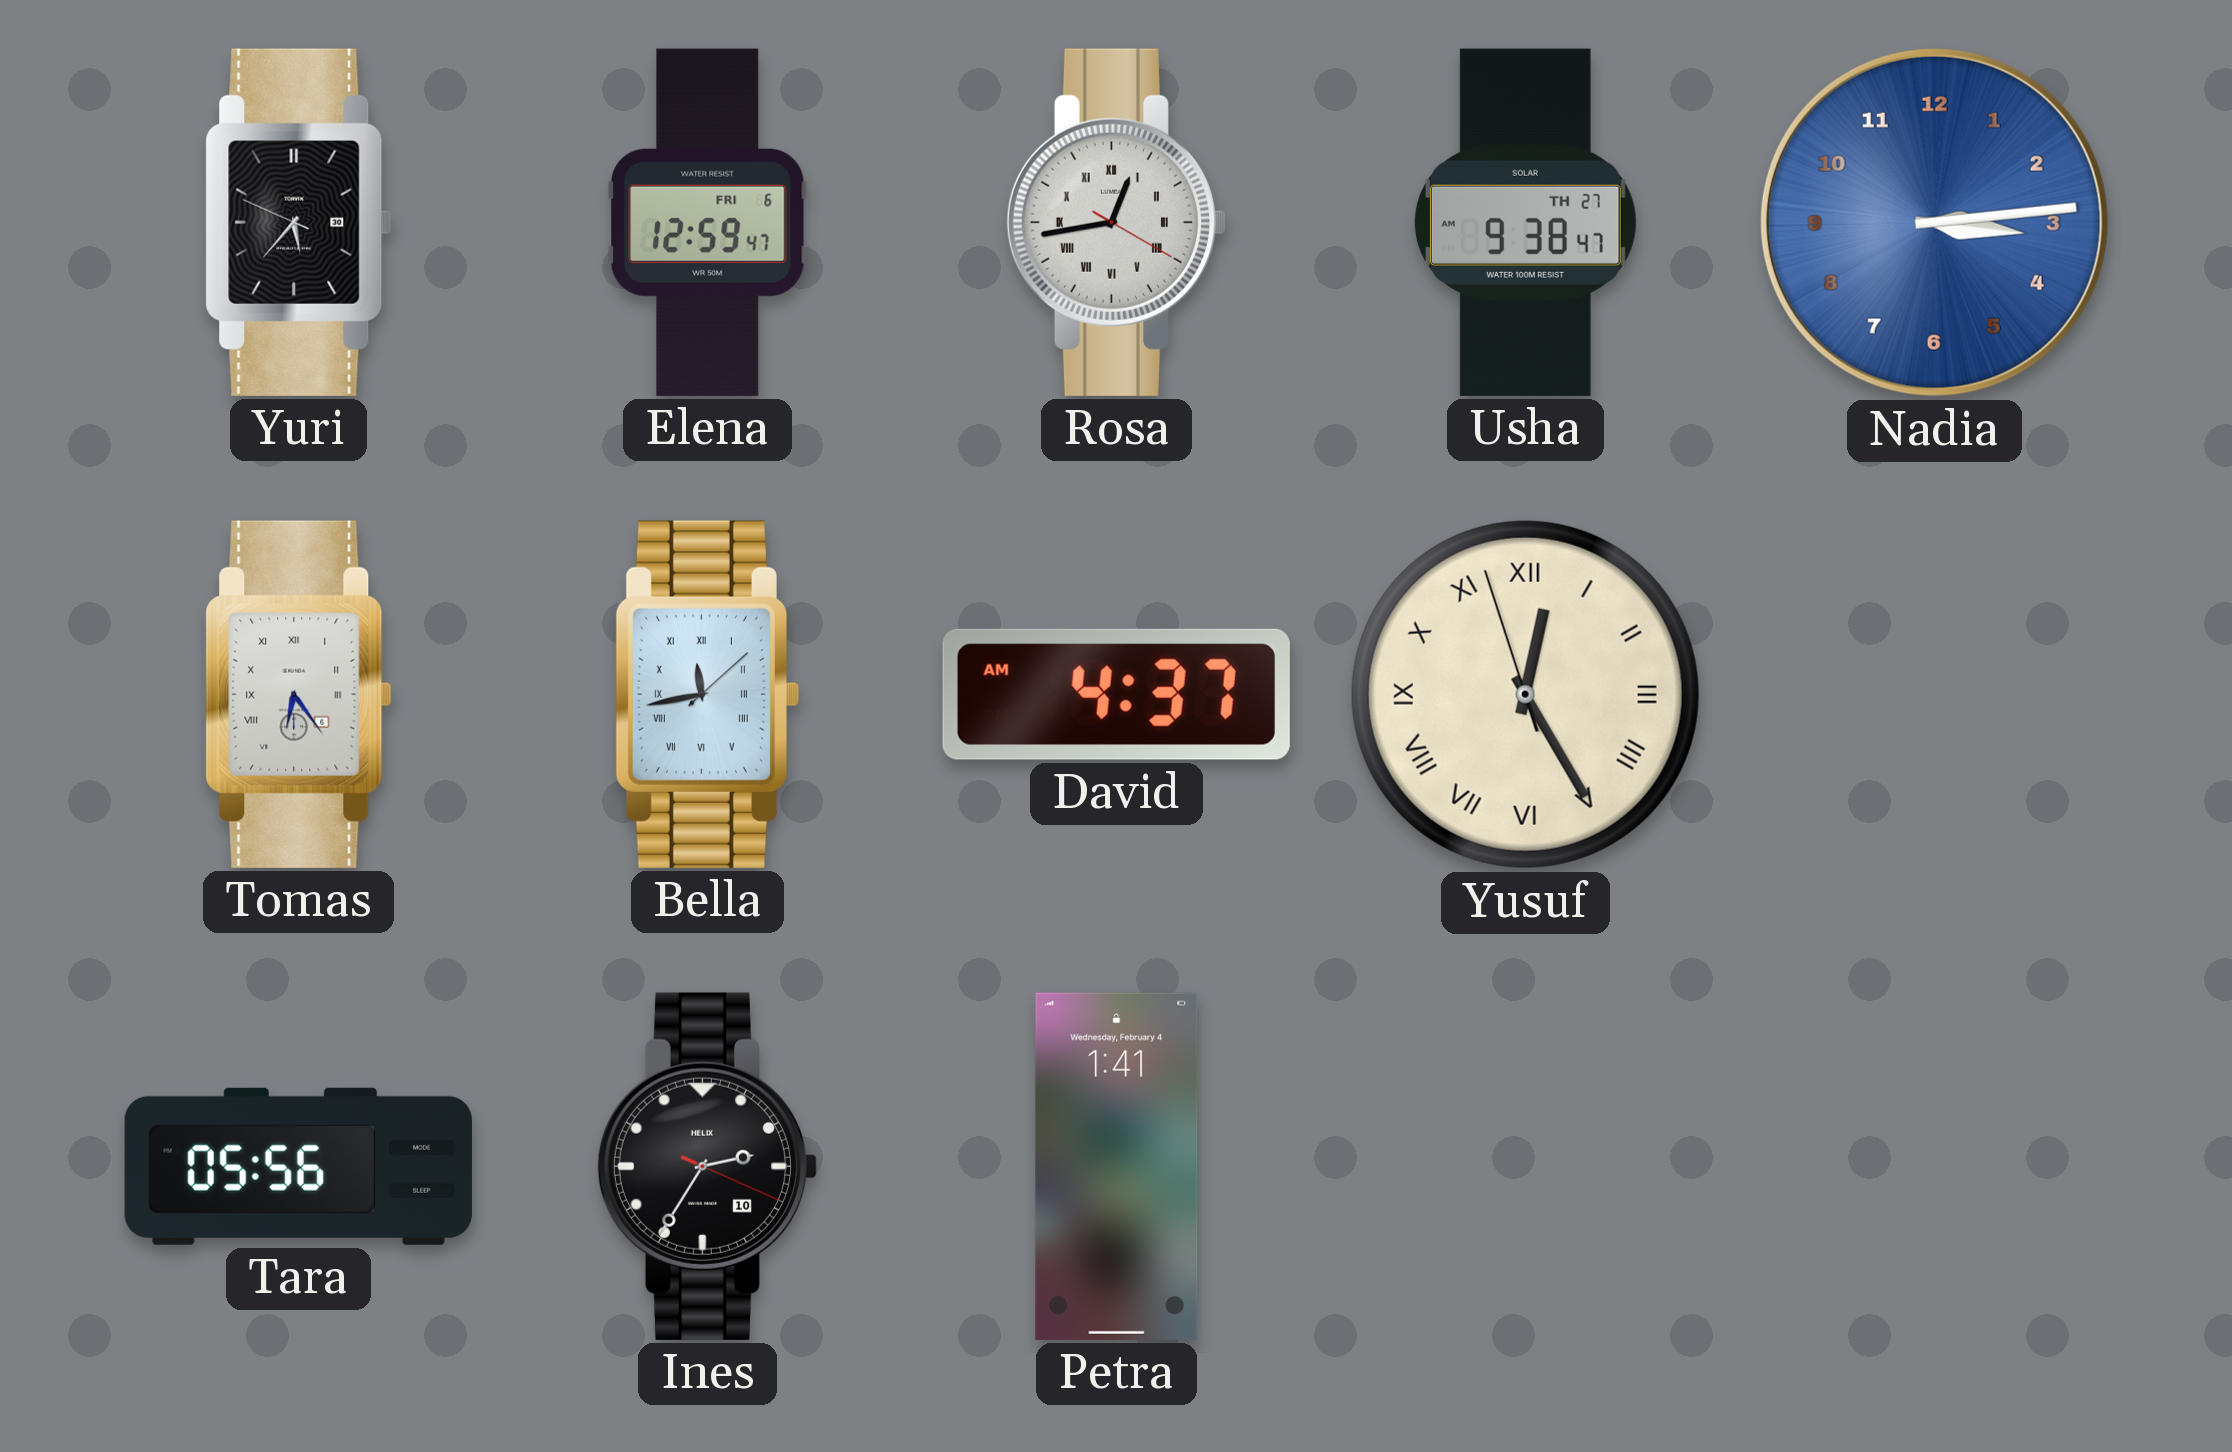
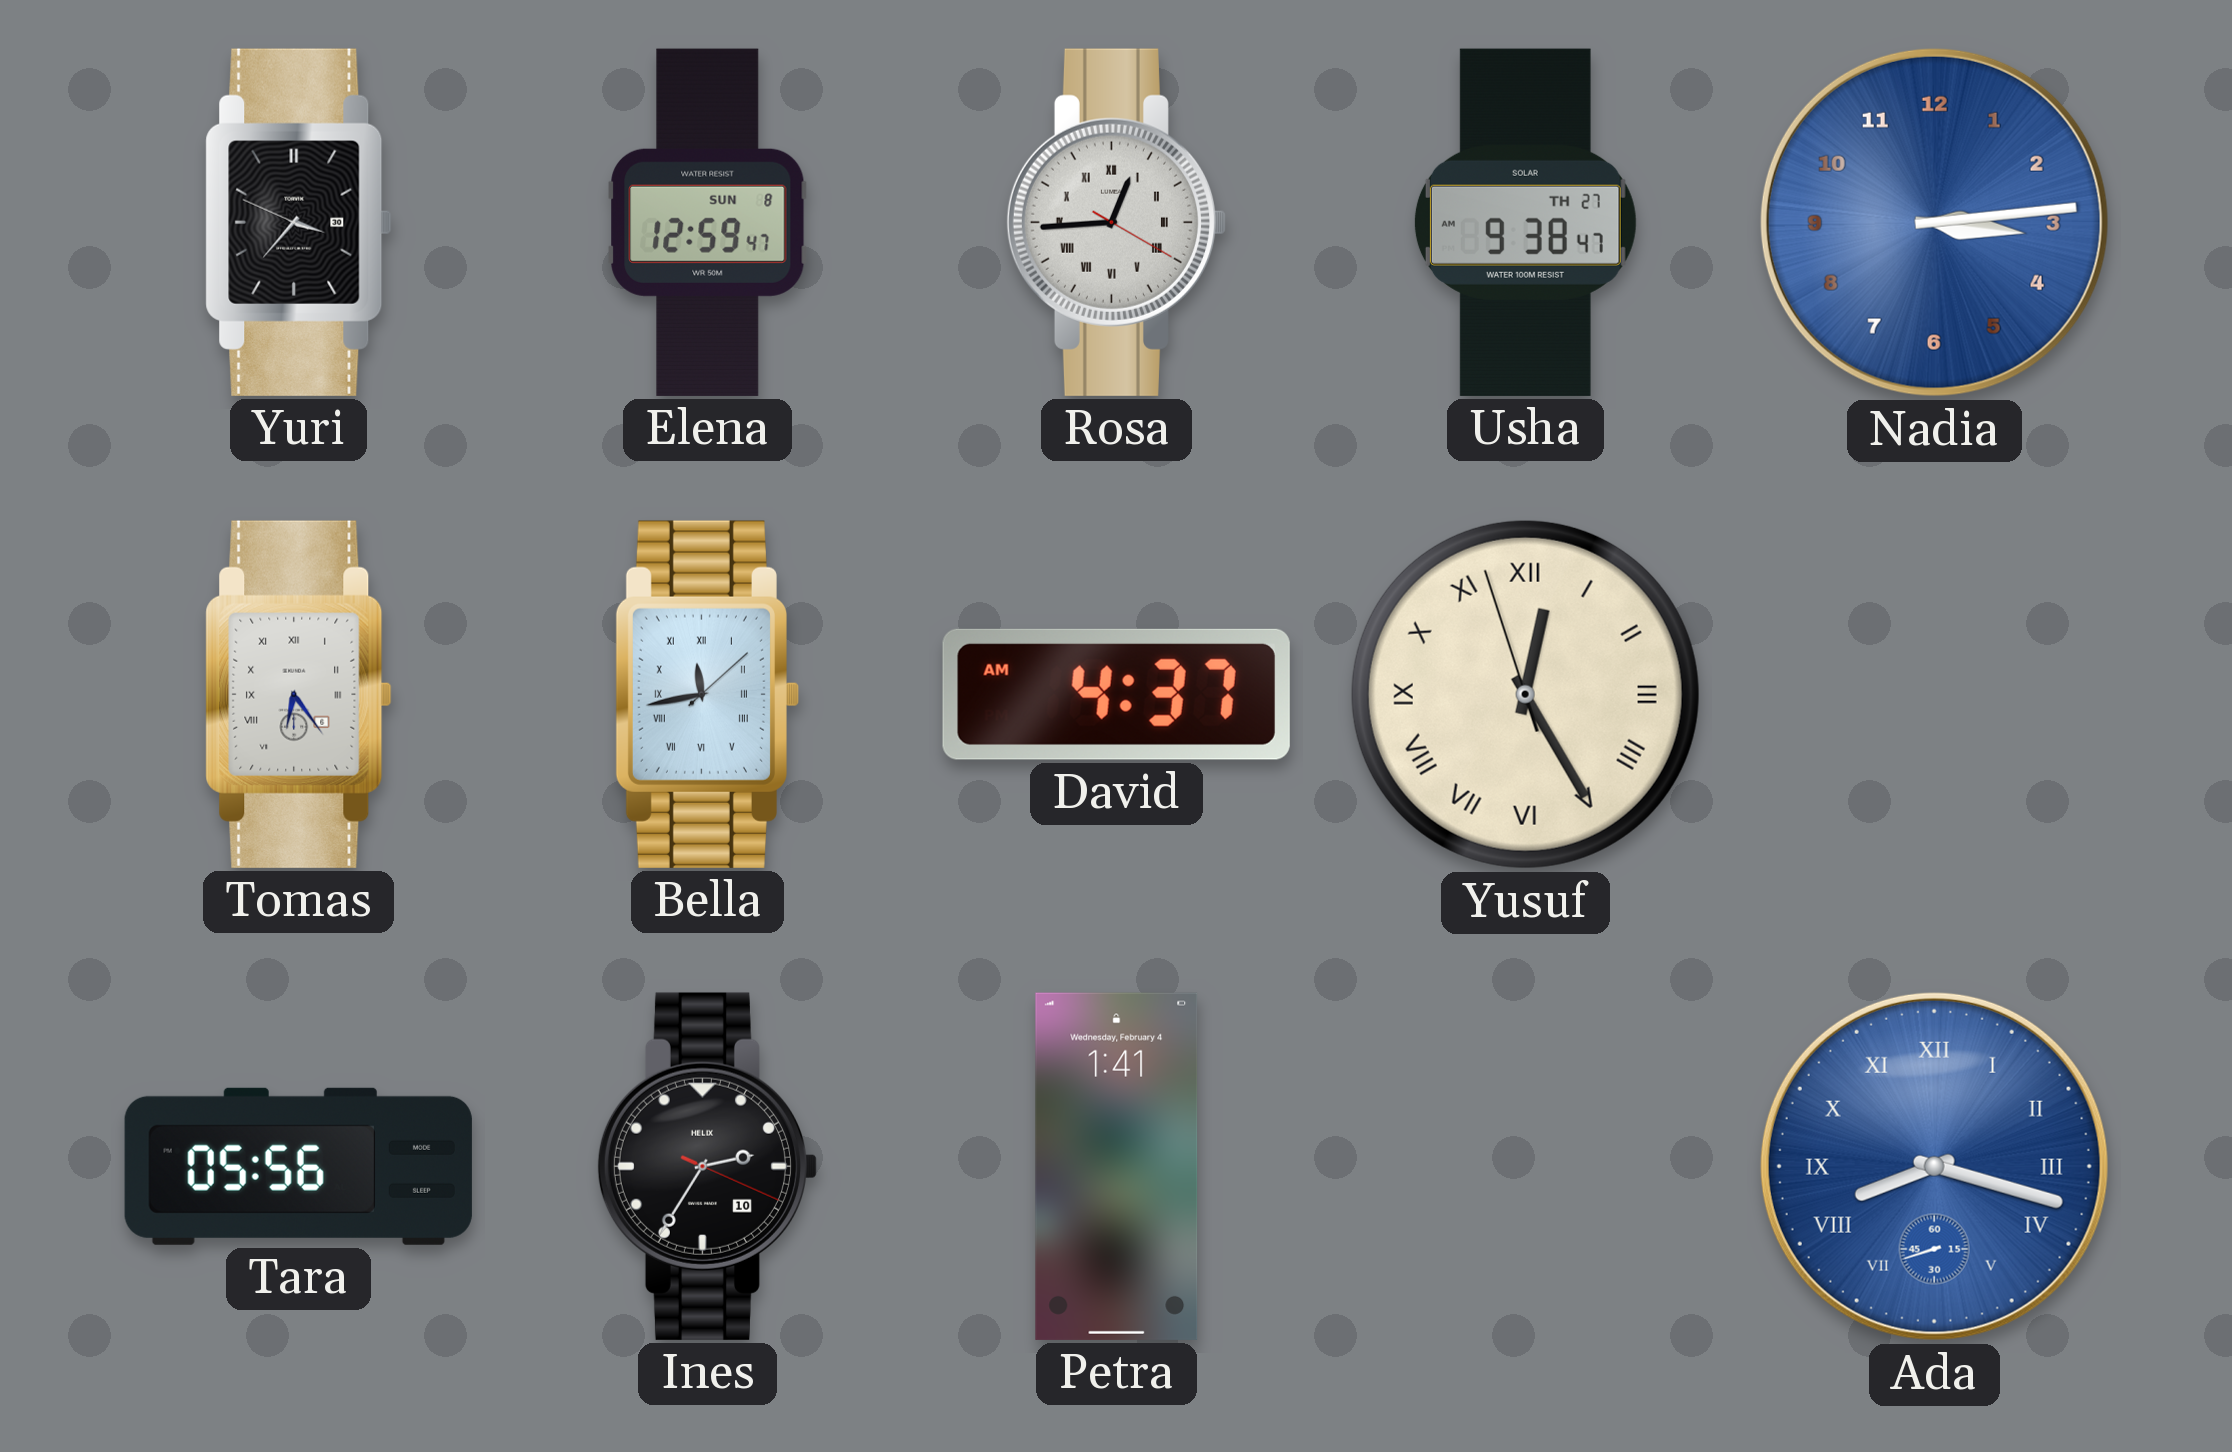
Yuri: 5:36 -> 3:36
Elena date: FRI 6 -> SUN 8
Rosa: 12:43 -> 12:44
Ada: none -> 8:17
